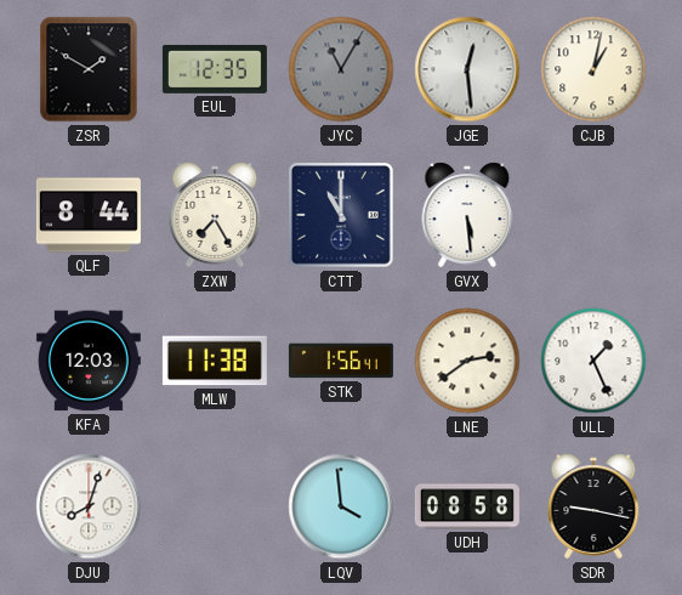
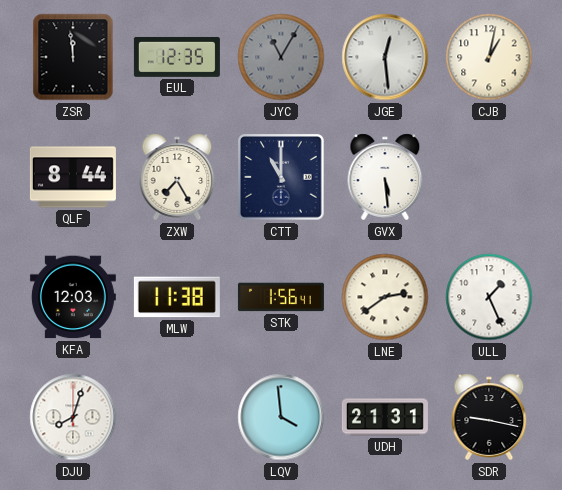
ZSR: 1:50 -> 11:59
UDH: 08:58 -> 21:31
